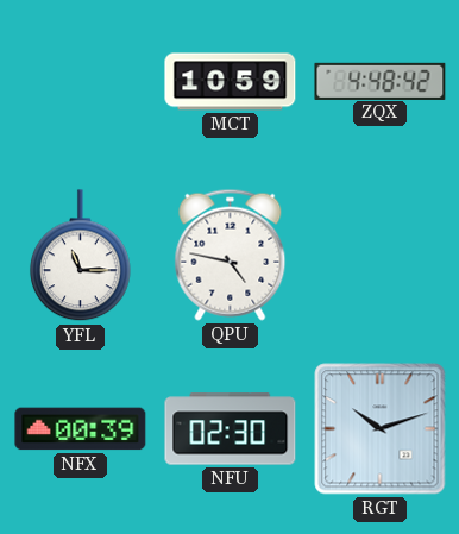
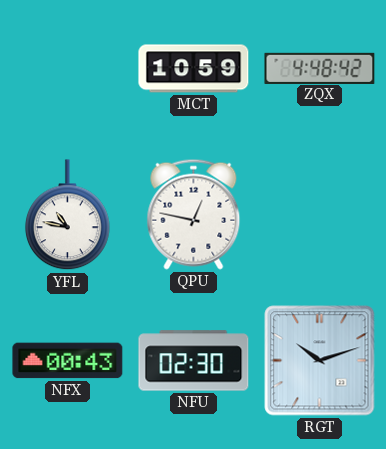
YFL: 11:15 -> 10:47
QPU: 4:47 -> 12:47
NFX: 00:39 -> 00:43
